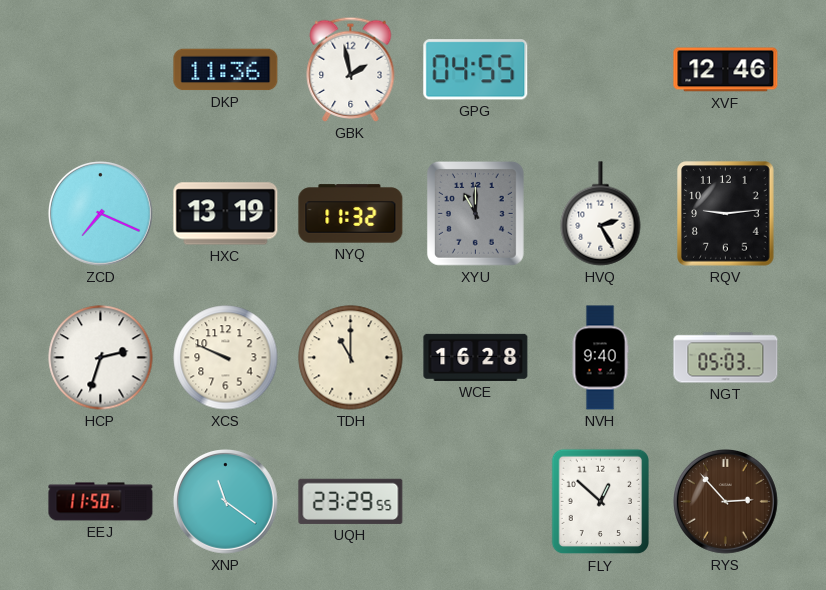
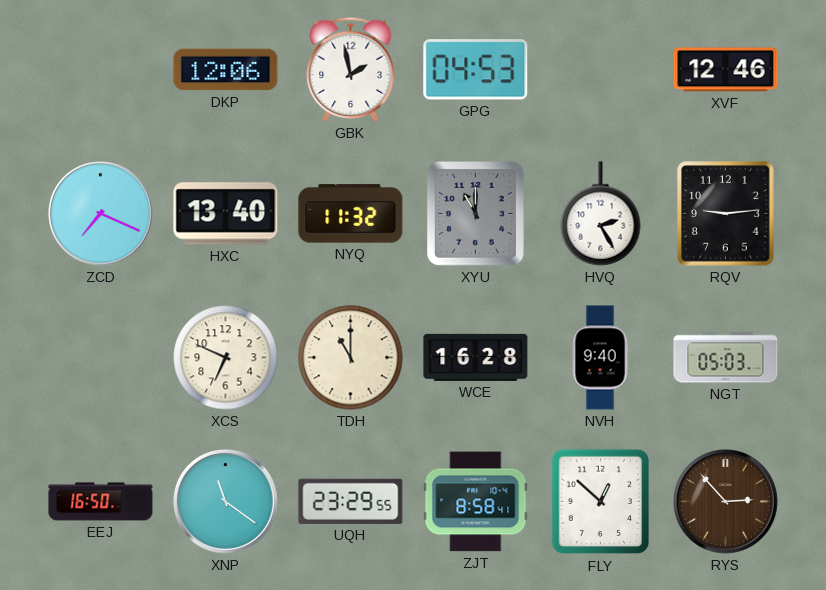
DKP: 11:36 -> 12:06
GPG: 04:55 -> 04:53
HXC: 13:19 -> 13:40
HCP: 2:33 -> none
XCS: 9:49 -> 6:49
EEJ: 11:50 -> 16:50
ZJT: none -> 8:58
